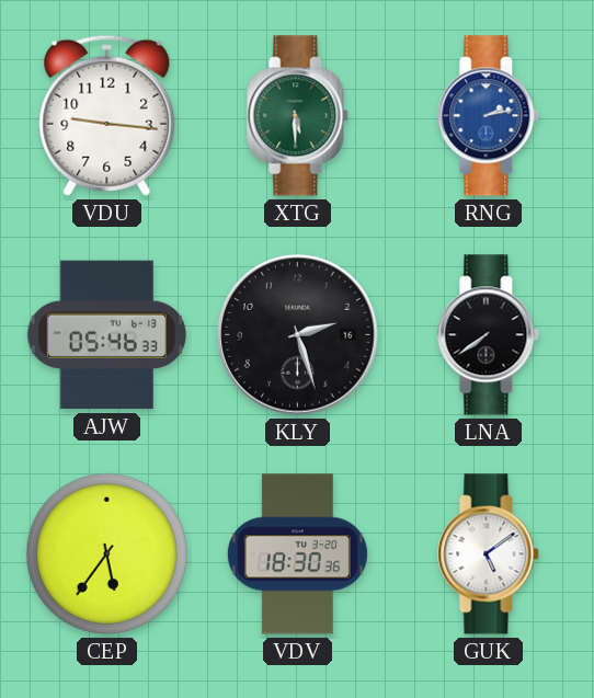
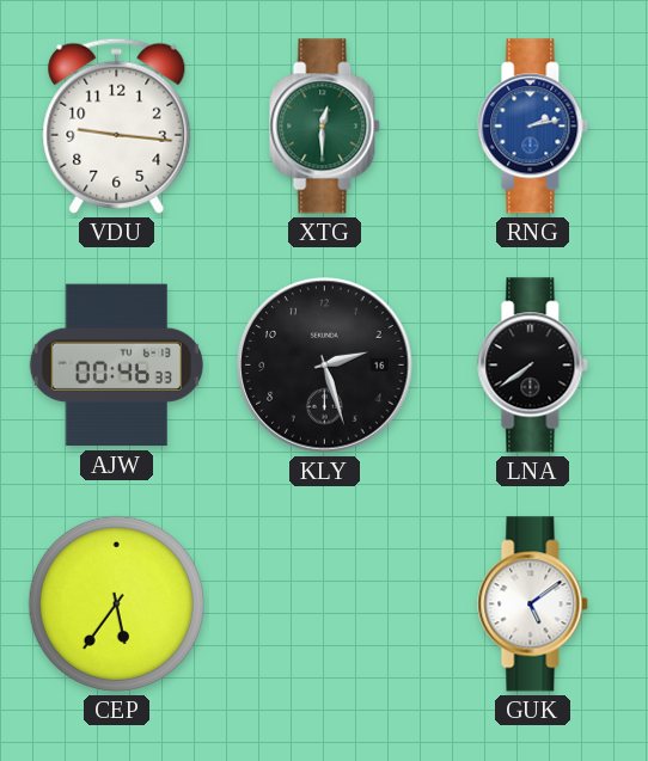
XTG: 5:30 -> 12:30
AJW: 05:46 -> 00:46
VDV: 18:30 -> none
